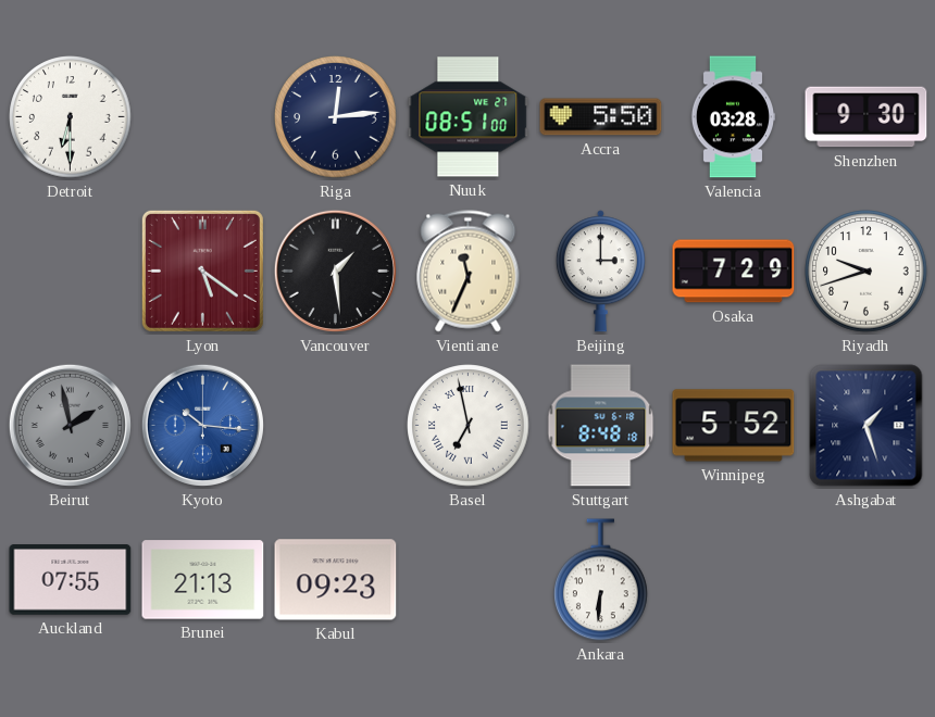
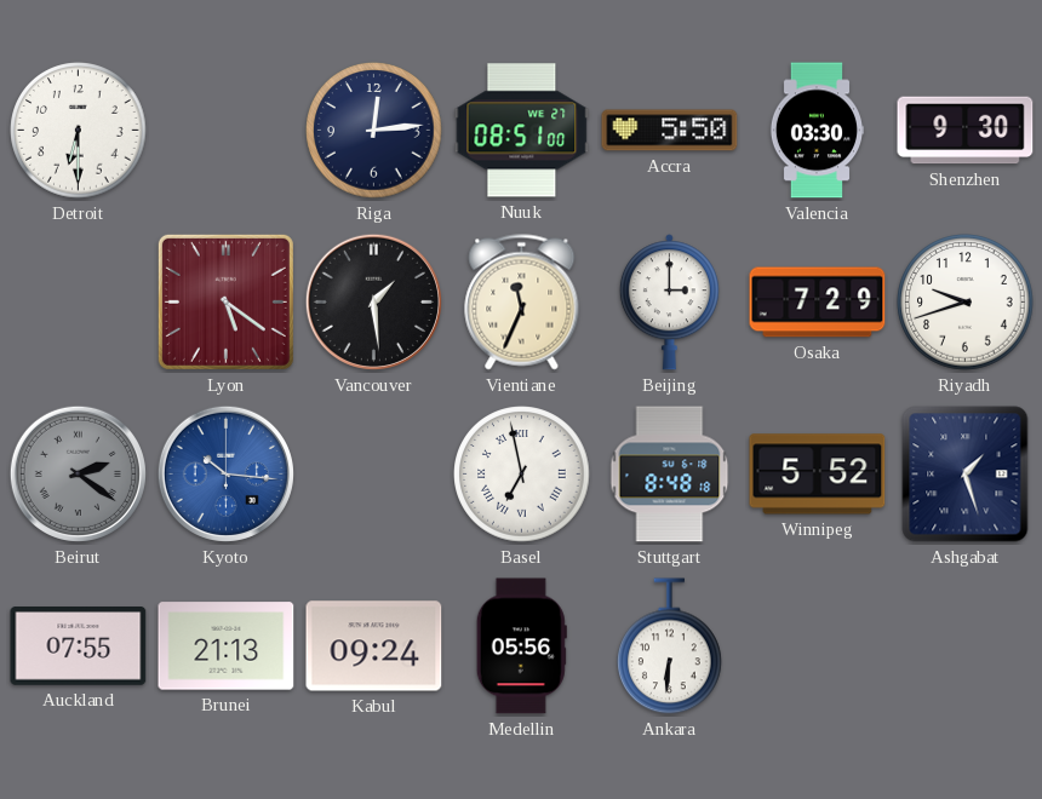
Valencia: 03:28 -> 03:30
Beirut: 1:58 -> 2:21
Kabul: 09:23 -> 09:24
Medellin: none -> 05:56
